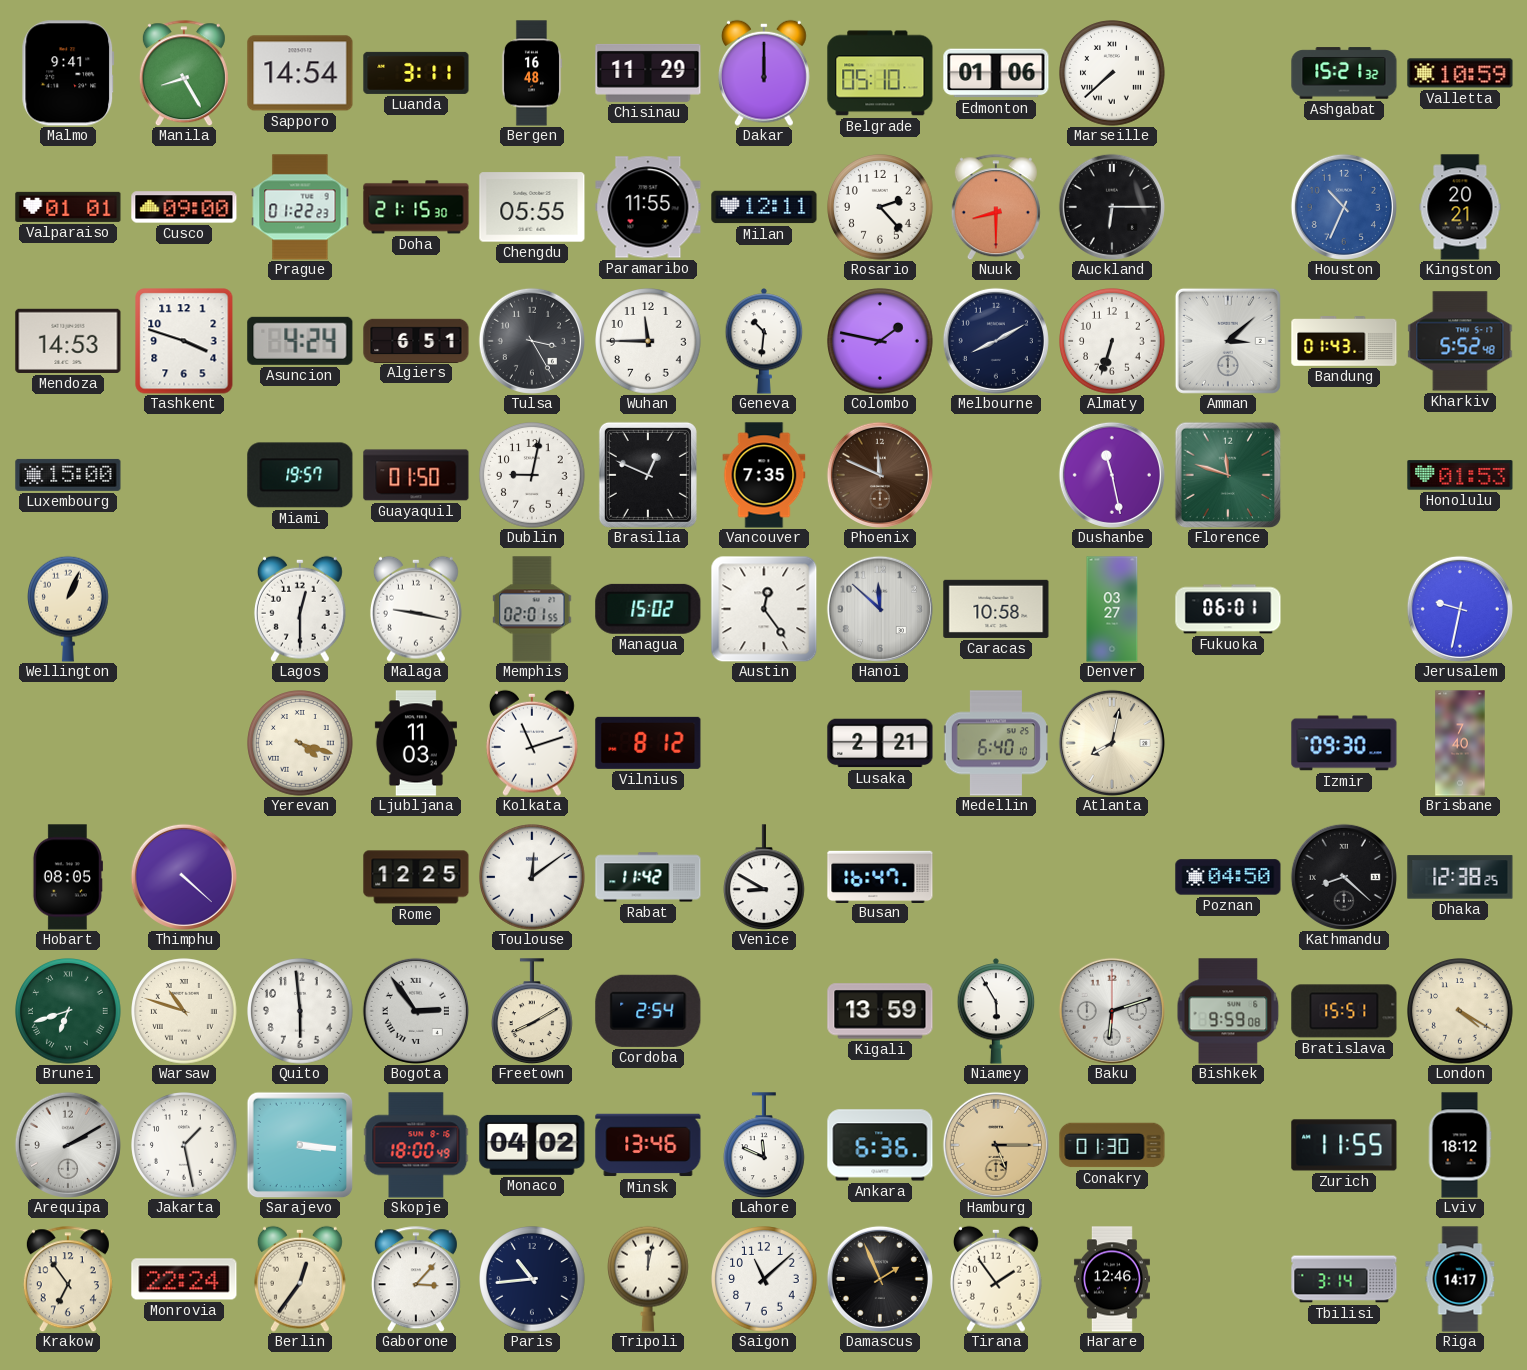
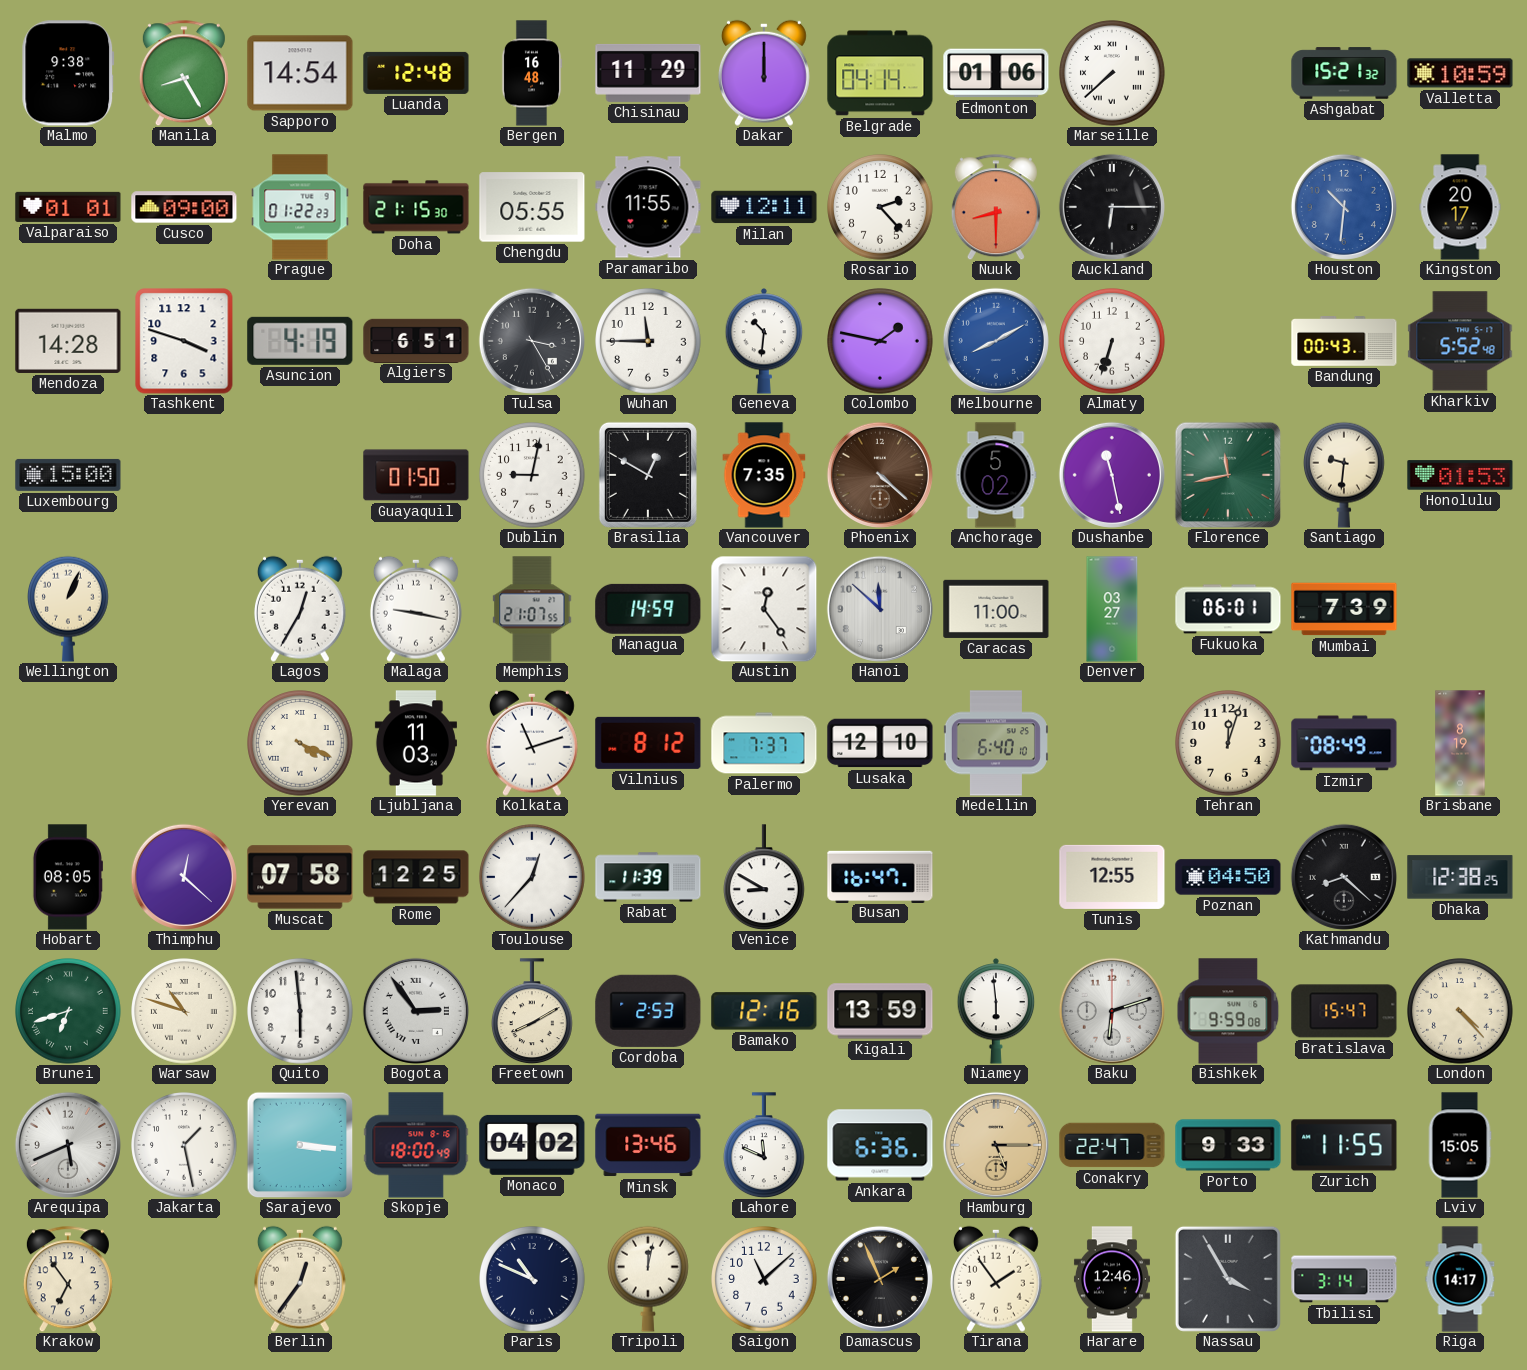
Malmo: 9:41 -> 9:38
Luanda: 3:11 -> 12:48
Belgrade: 05:10 -> 04:14
Houston: 10:34 -> 10:31
Kingston: 20:21 -> 20:17
Mendoza: 14:53 -> 14:28
Asuncion: 4:24 -> 4:19
Melbourne dial: navy -> blue
Amman: 3:08 -> none
Bandung: 01:43 -> 00:43
Miami: 19:57 -> none
Brasilia: 12:49 -> 12:50
Phoenix: 11:49 -> 4:22
Anchorage: none -> 5:02
Florence: 11:48 -> 11:43
Santiago: none -> 9:31
Lagos: 12:30 -> 12:35
Memphis: 02:01 -> 21:07
Managua: 15:02 -> 14:59
Caracas: 10:58 -> 11:00
Mumbai: none -> 7:39
Jerusalem: 9:32 -> none
Yerevan: 4:18 -> 4:19
Palermo: none -> 7:37
Lusaka: 2:21 -> 12:10
Atlanta: 8:02 -> none
Tehran: none -> 12:03
Izmir: 09:30 -> 08:49
Brisbane: 7:40 -> 8:19
Thimphu: 4:22 -> 12:22
Muscat: none -> 07:58
Toulouse: 12:09 -> 12:37
Rabat: 11:42 -> 11:39
Tunis: none -> 12:55
Cordoba: 2:54 -> 2:53
Bamako: none -> 12:16
Niamey: 5:55 -> 5:59
Bratislava: 15:51 -> 15:47
London: 4:20 -> 4:23
Arequipa: 2:10 -> 5:41
Conakry: 01:30 -> 22:47
Porto: none -> 9:33
Lviv: 18:12 -> 15:05
Monrovia: 22:24 -> none
Gaborone: 3:07 -> none
Paris: 10:44 -> 10:49
Nassau: none -> 3:55
